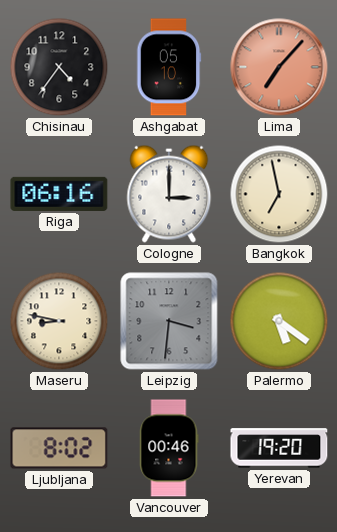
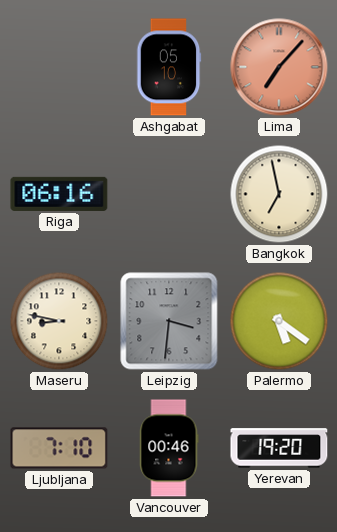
Chisinau: 4:36 -> none
Cologne: 3:00 -> none
Ljubljana: 8:02 -> 7:10
